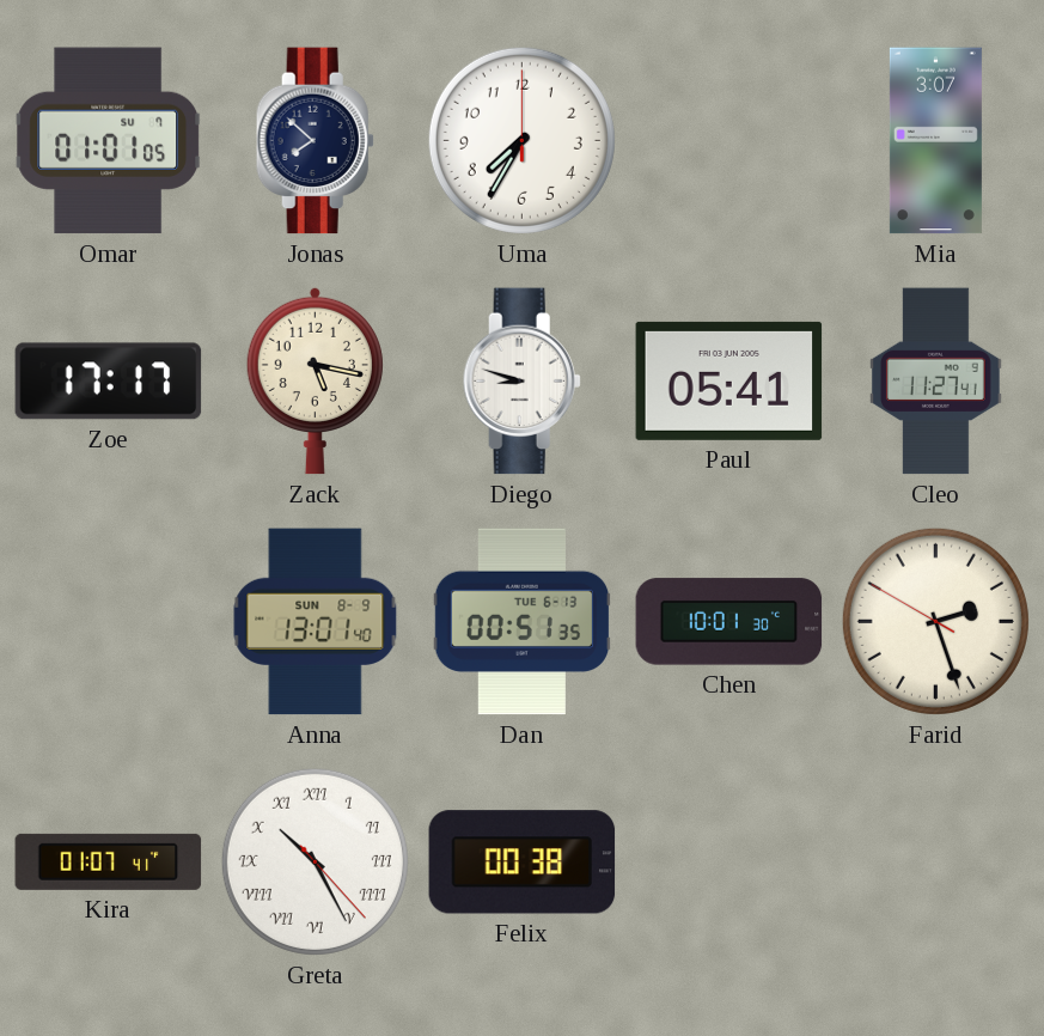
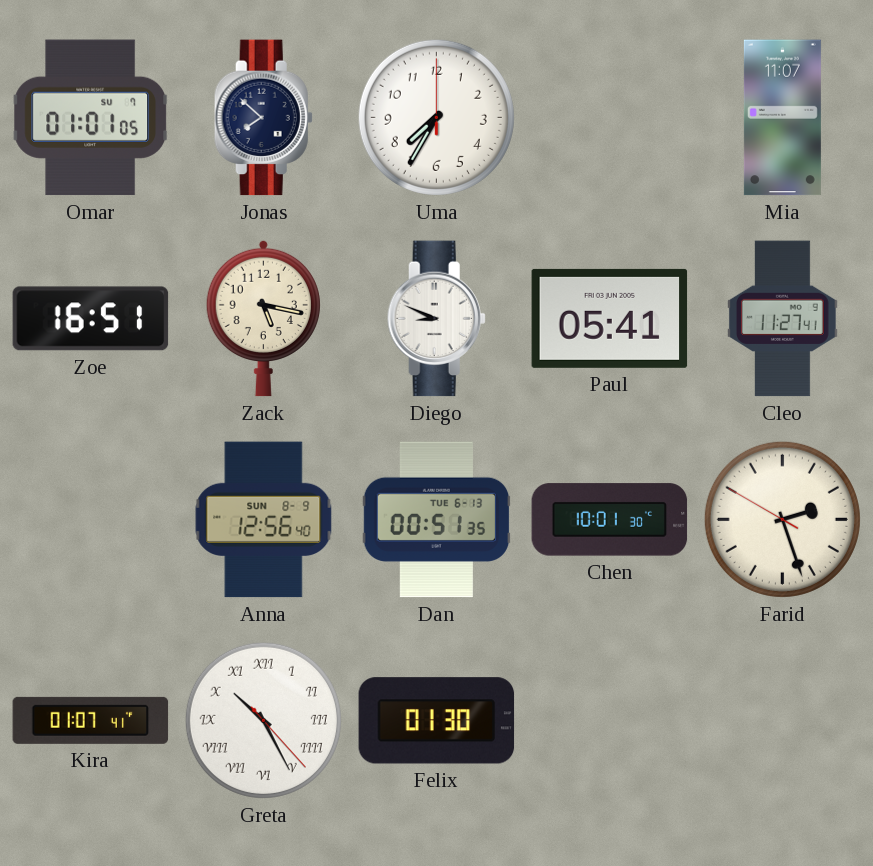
Mia: 3:07 -> 11:07
Zoe: 17:17 -> 16:51
Diego: 8:48 -> 8:49
Anna: 13:01 -> 12:56
Felix: 00:38 -> 01:30
